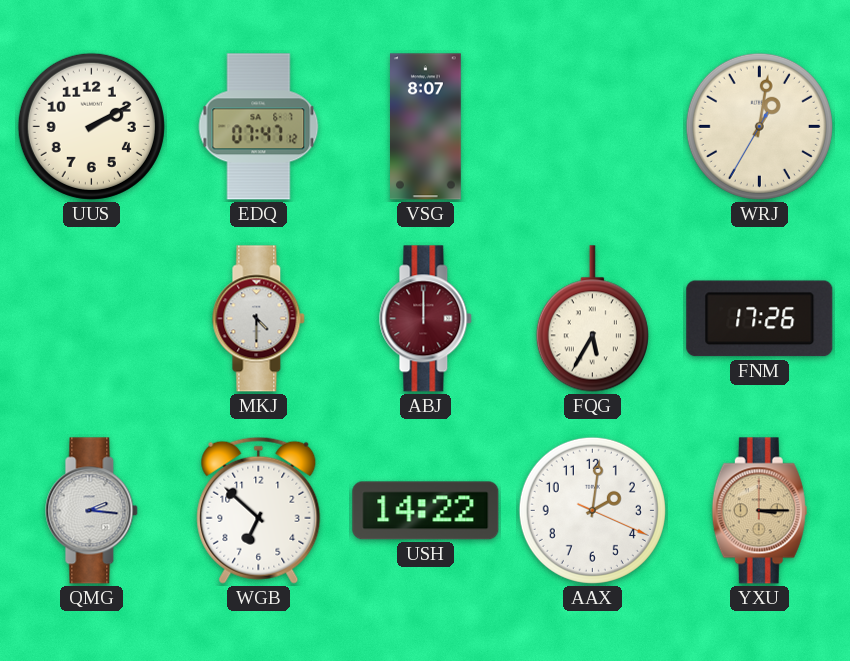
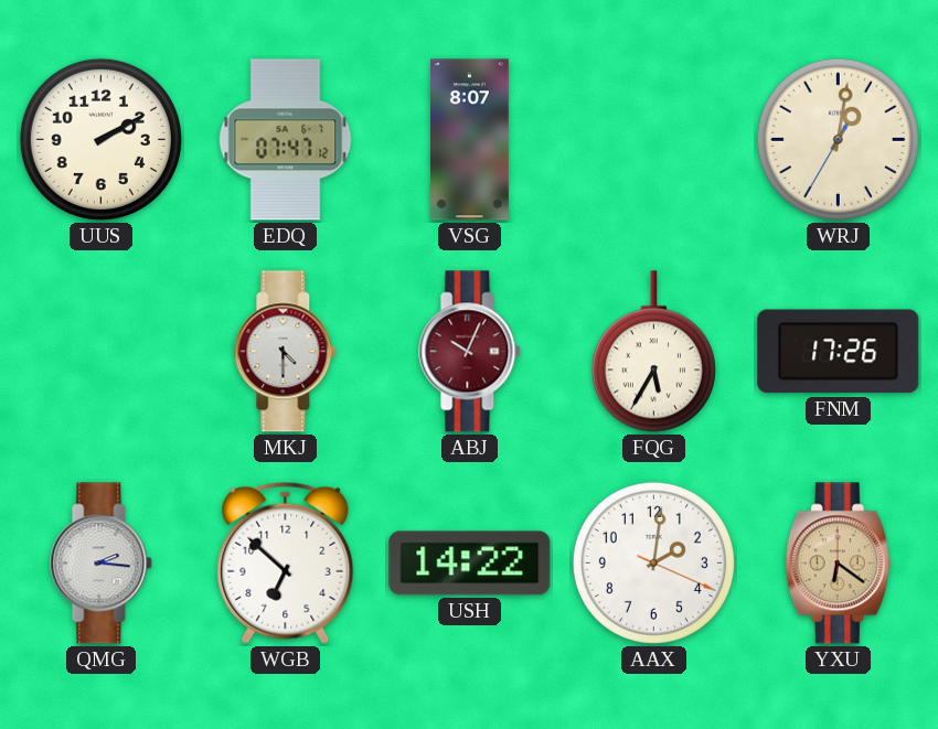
ABJ: 12:00 -> 10:04
YXU: 3:15 -> 6:21
